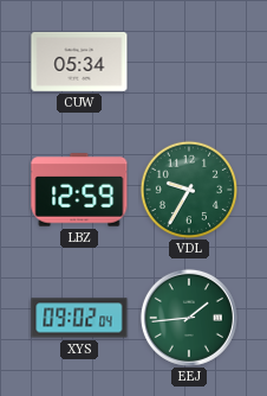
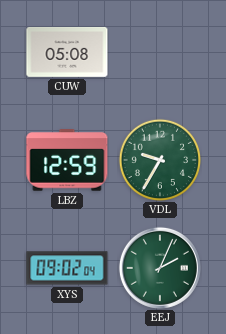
CUW: 05:34 -> 05:08
EEJ: 1:44 -> 2:04
